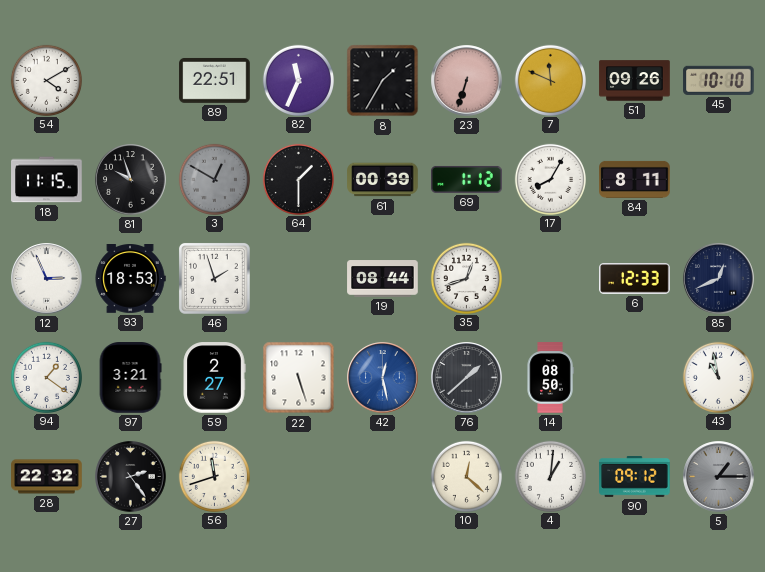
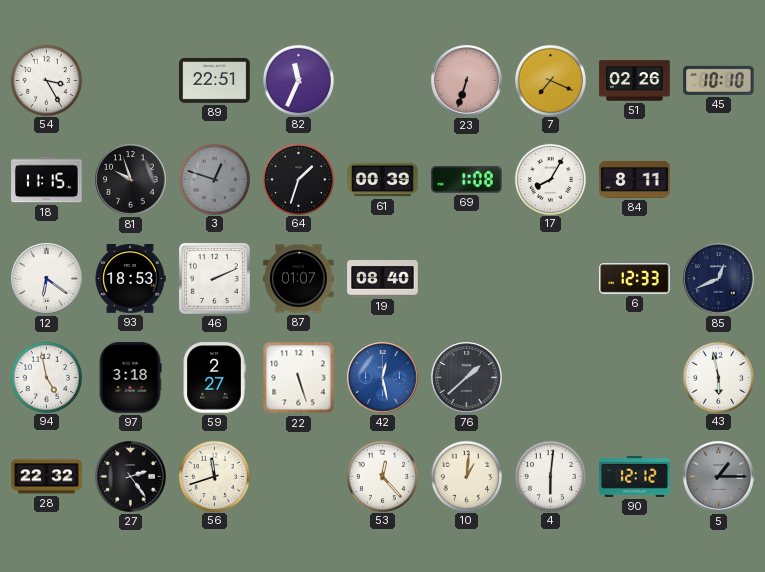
54: 4:10 -> 3:25
8: 1:35 -> none
7: 11:49 -> 7:19
51: 09:26 -> 02:26
3: 12:50 -> 12:48
64: 1:30 -> 1:33
69: 1:12 -> 1:08
12: 2:56 -> 6:21
46: 1:57 -> 2:11
87: none -> 01:07
19: 08:44 -> 08:40
35: 12:42 -> none
94: 1:21 -> 4:58
97: 3:21 -> 3:18
14: 08:50 -> none
43: 10:58 -> 5:58
53: none -> 12:23
10: 12:22 -> 1:01
4: 1:01 -> 6:01
90: 09:12 -> 12:12
